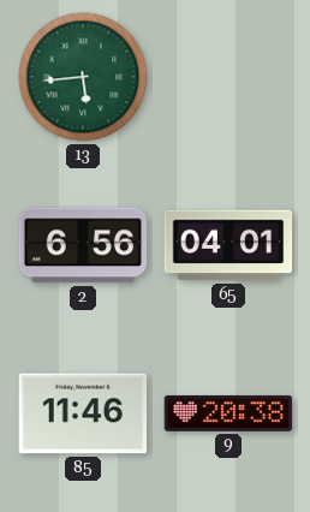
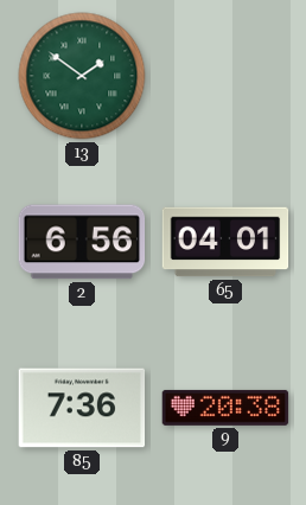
13: 5:44 -> 1:51
85: 11:46 -> 7:36
